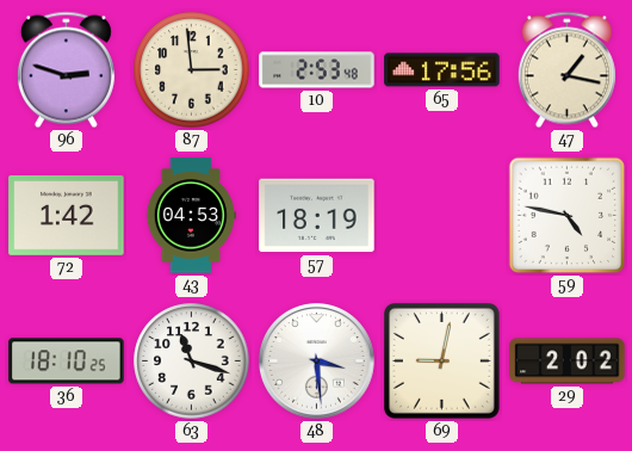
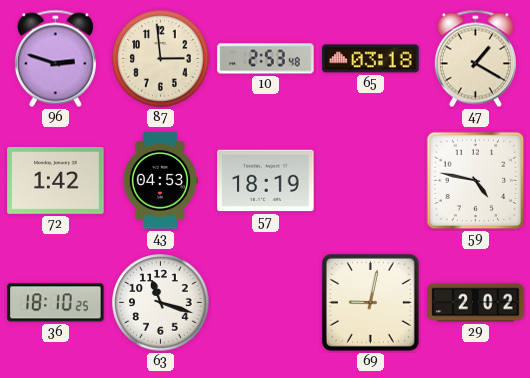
65: 17:56 -> 03:18
47: 1:17 -> 1:20
48: 3:29 -> none
